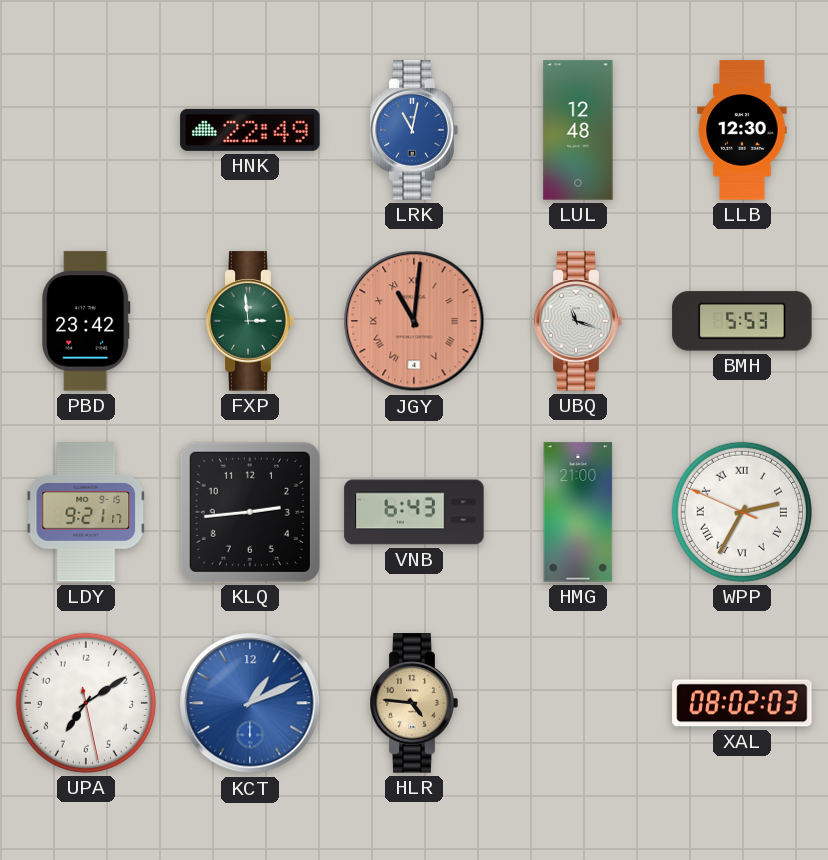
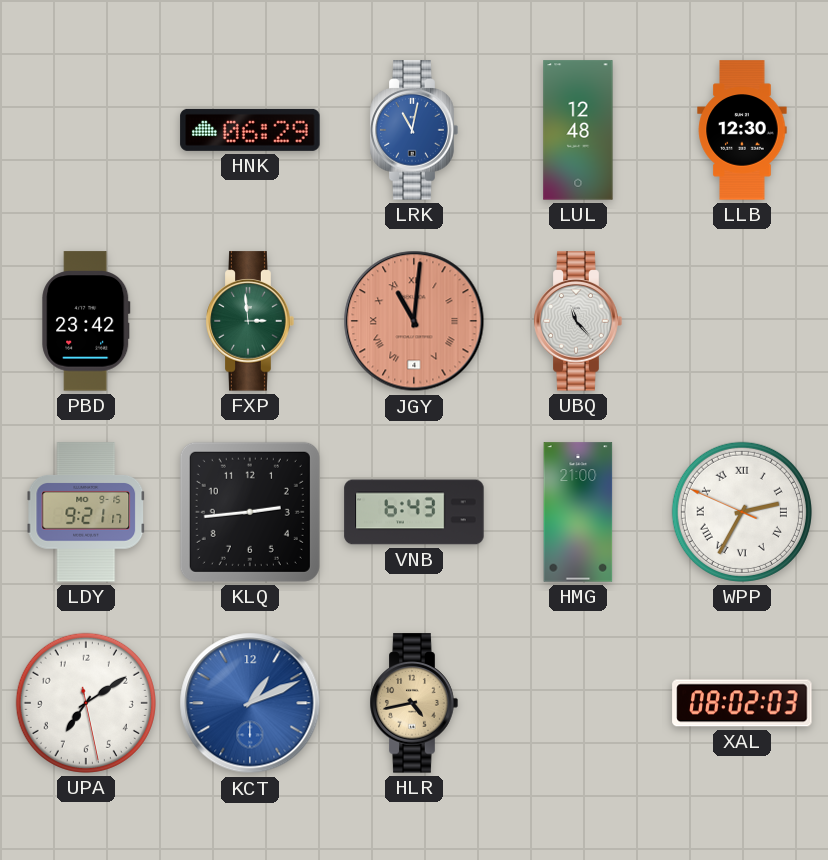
HNK: 22:49 -> 06:29
UBQ: 11:18 -> 11:23
BMH: 5:53 -> none
HLR: 4:46 -> 4:43
